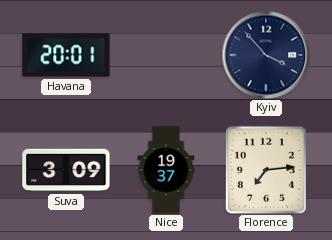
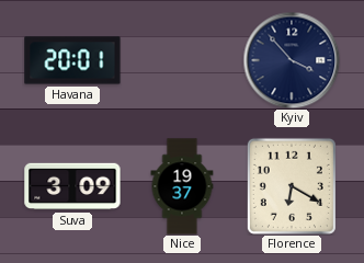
Florence: 7:14 -> 6:20
